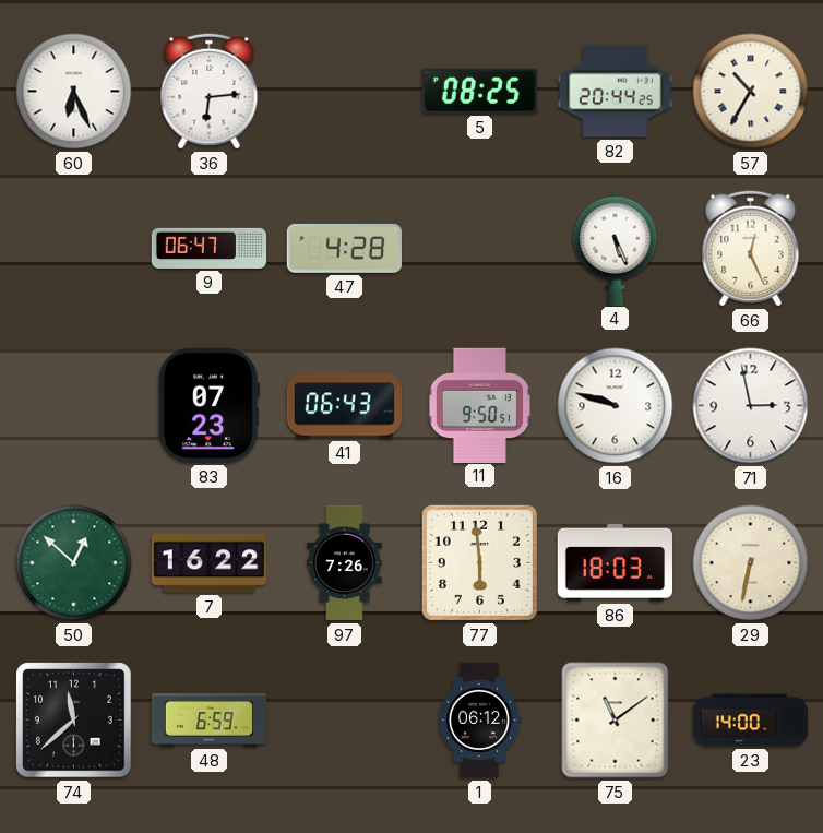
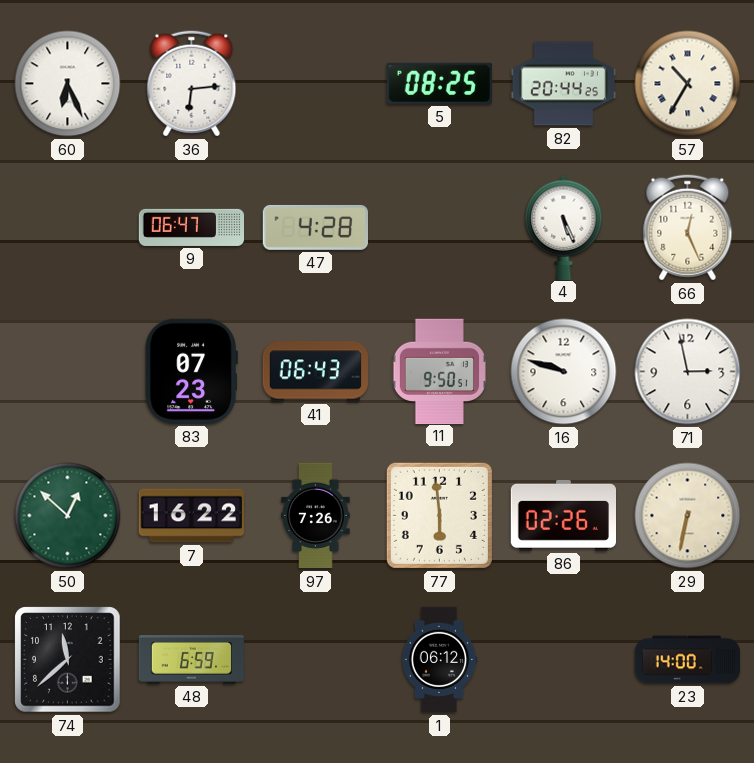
86: 18:03 -> 02:26
75: 11:09 -> none
